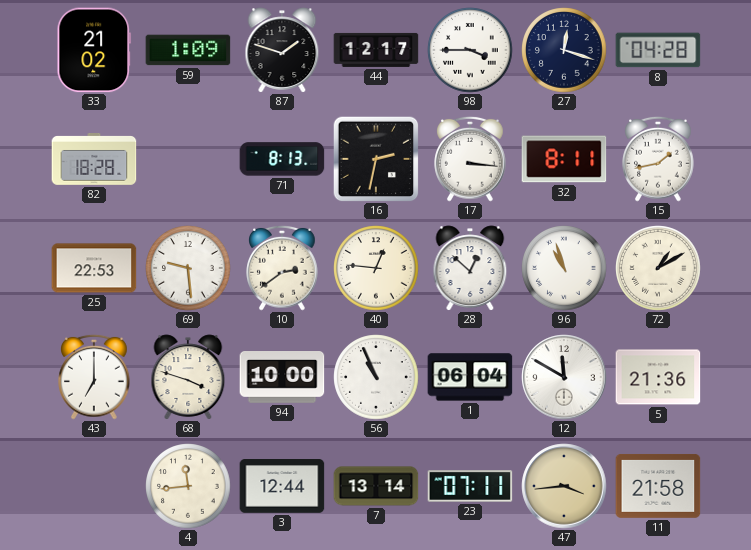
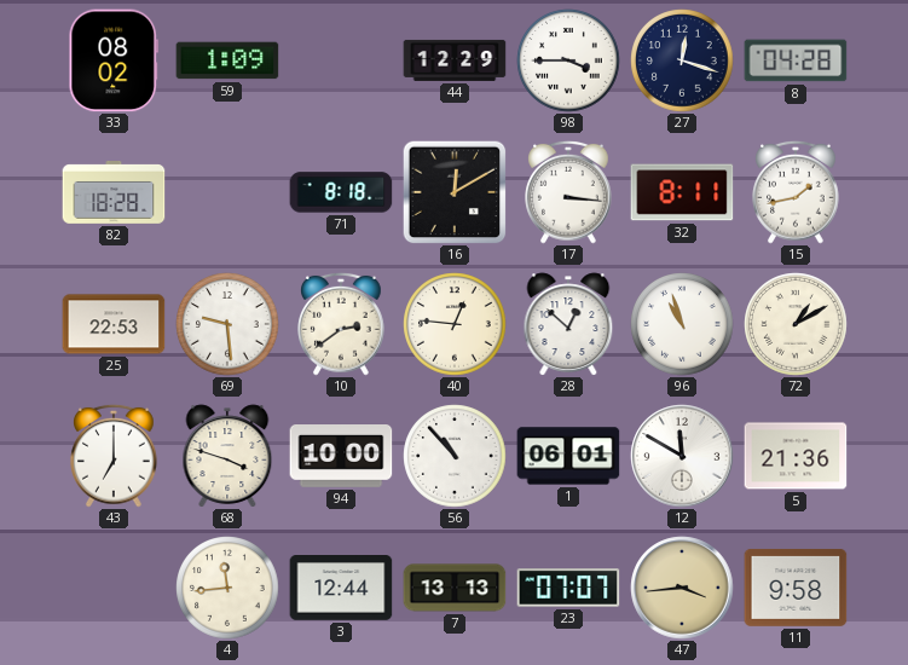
33: 21:02 -> 08:02
87: 1:48 -> none
44: 12:17 -> 12:29
71: 8:13 -> 8:18
16: 2:32 -> 12:10
56: 10:56 -> 10:53
1: 06:04 -> 06:01
7: 13:14 -> 13:13
23: 07:11 -> 07:07
11: 21:58 -> 9:58
